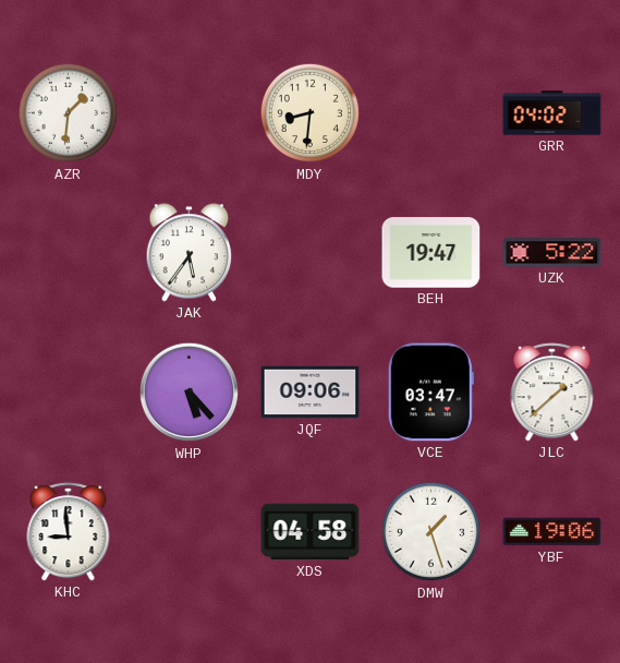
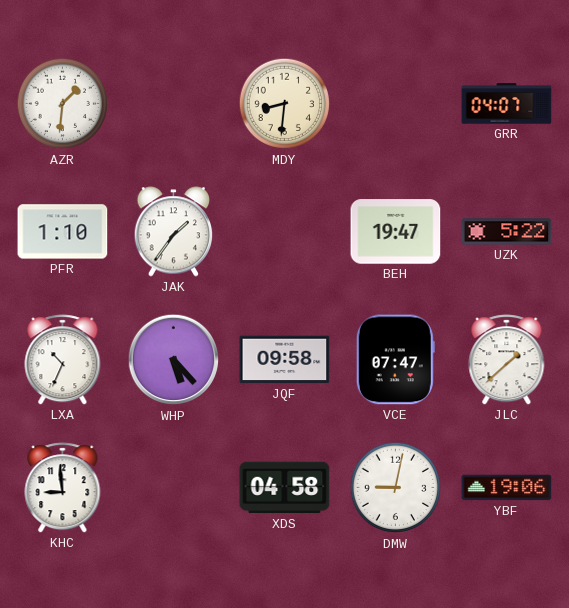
GRR: 04:02 -> 04:07
PFR: none -> 1:10
JAK: 5:36 -> 1:36
LXA: none -> 10:34
JQF: 09:06 -> 09:58
VCE: 03:47 -> 07:47
DMW: 1:27 -> 9:02
